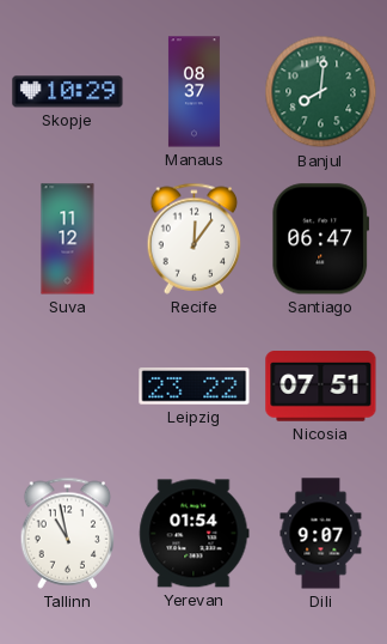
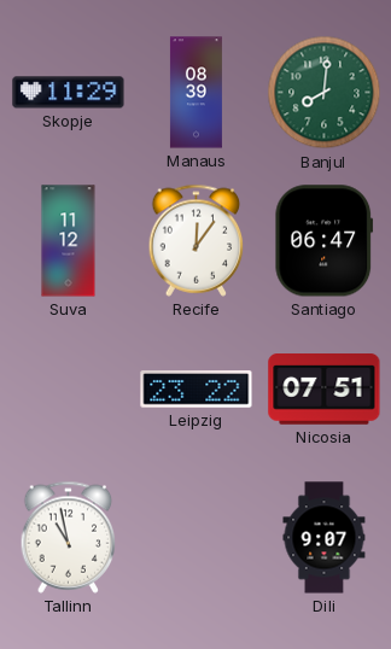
Skopje: 10:29 -> 11:29
Manaus: 08:37 -> 08:39
Yerevan: 01:54 -> none
